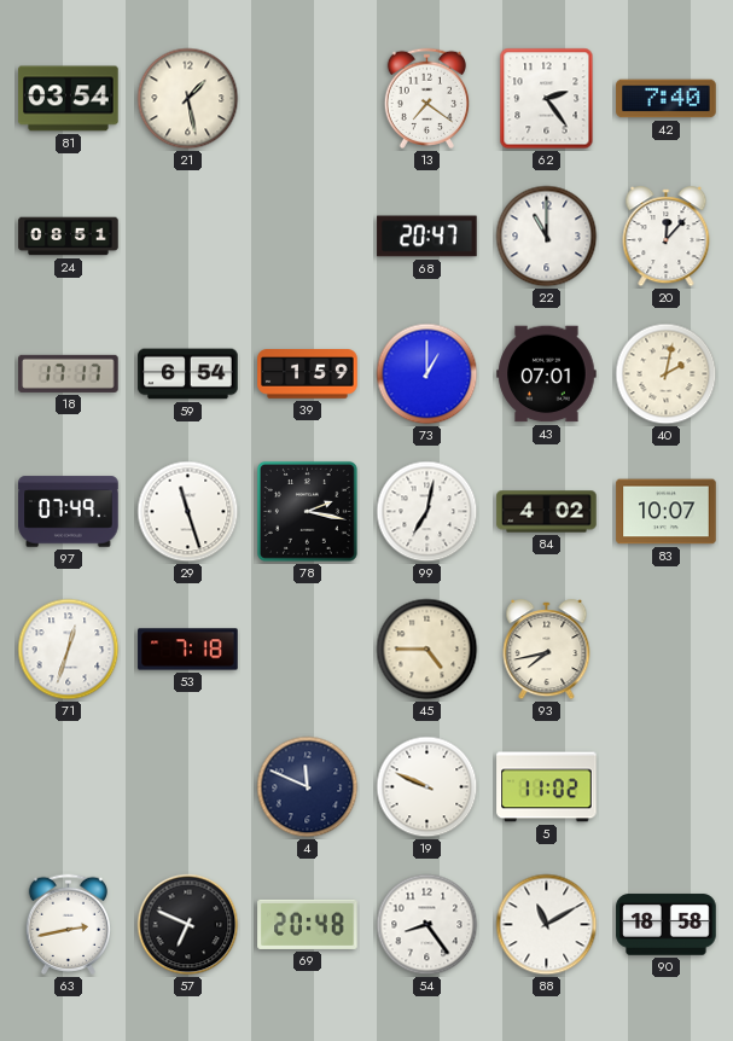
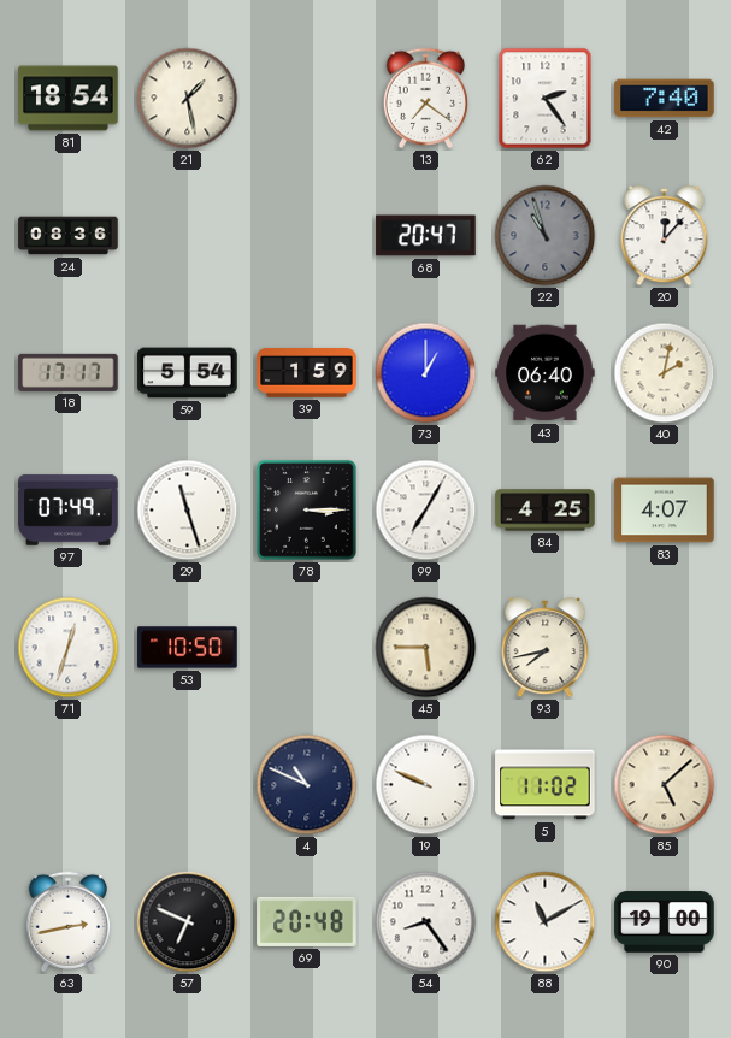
81: 03:54 -> 18:54
24: 08:51 -> 08:36
22: 11:00 -> 10:57
22 dial: white -> grey
59: 6:54 -> 5:54
43: 07:01 -> 06:40
78: 2:17 -> 3:15
99: 7:02 -> 7:05
84: 4:02 -> 4:25
83: 10:07 -> 4:07
53: 7:18 -> 10:50
45: 4:45 -> 5:45
4: 11:49 -> 10:49
85: none -> 5:08
90: 18:58 -> 19:00
